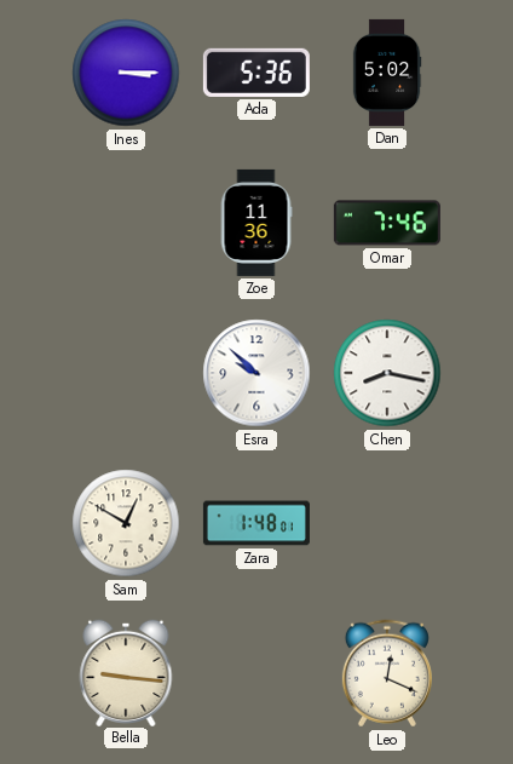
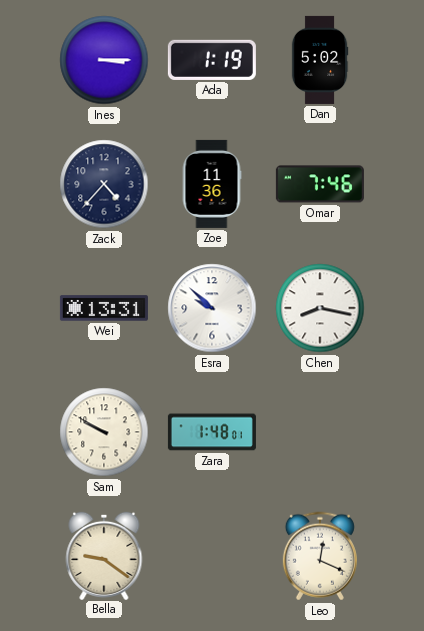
Ada: 5:36 -> 1:19
Zack: none -> 4:37
Wei: none -> 13:31
Sam: 12:50 -> 9:50
Bella: 9:16 -> 9:21
